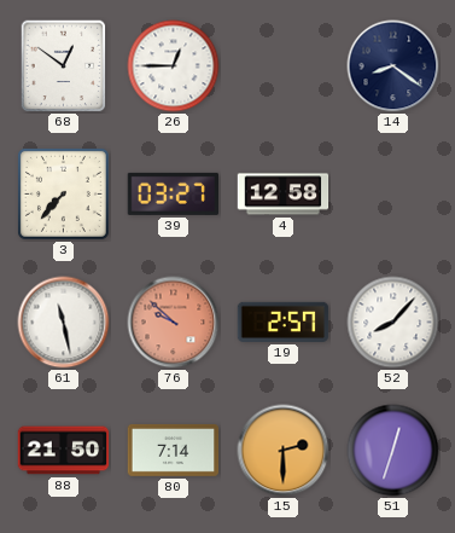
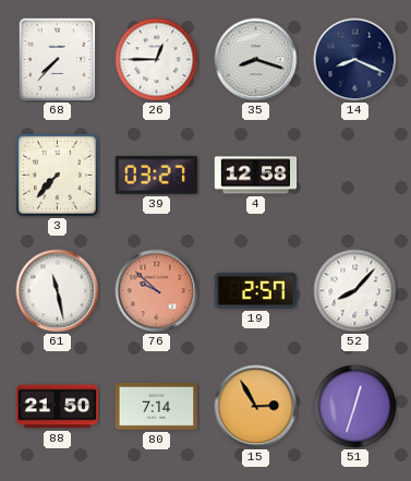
68: 12:51 -> 7:37
35: none -> 8:18
14: 8:21 -> 8:19
15: 2:30 -> 2:55
